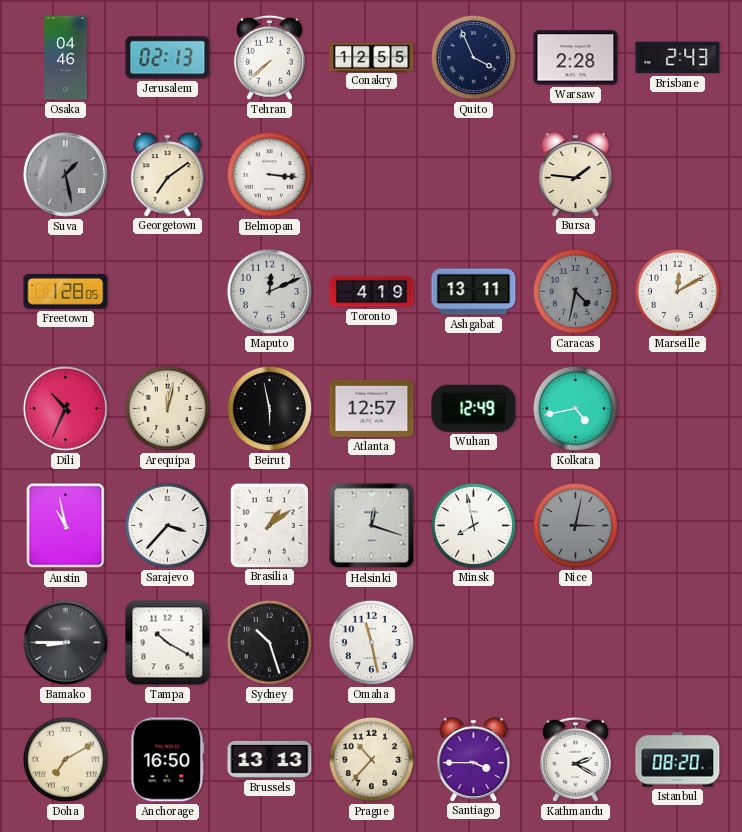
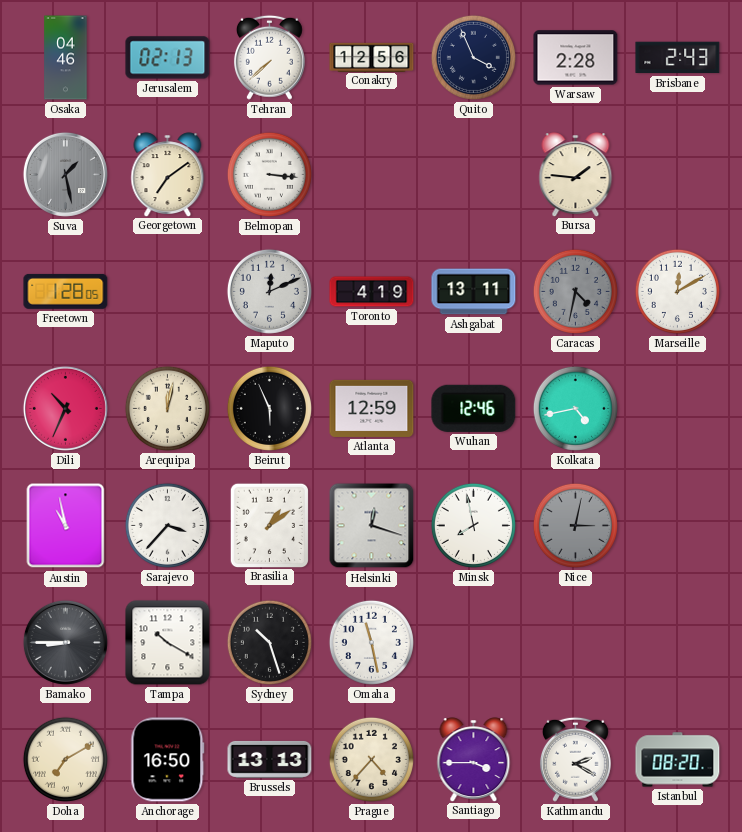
Conakry: 12:55 -> 12:56
Beirut: 5:58 -> 5:56
Atlanta: 12:57 -> 12:59
Wuhan: 12:49 -> 12:46
Prague: 10:37 -> 4:37
